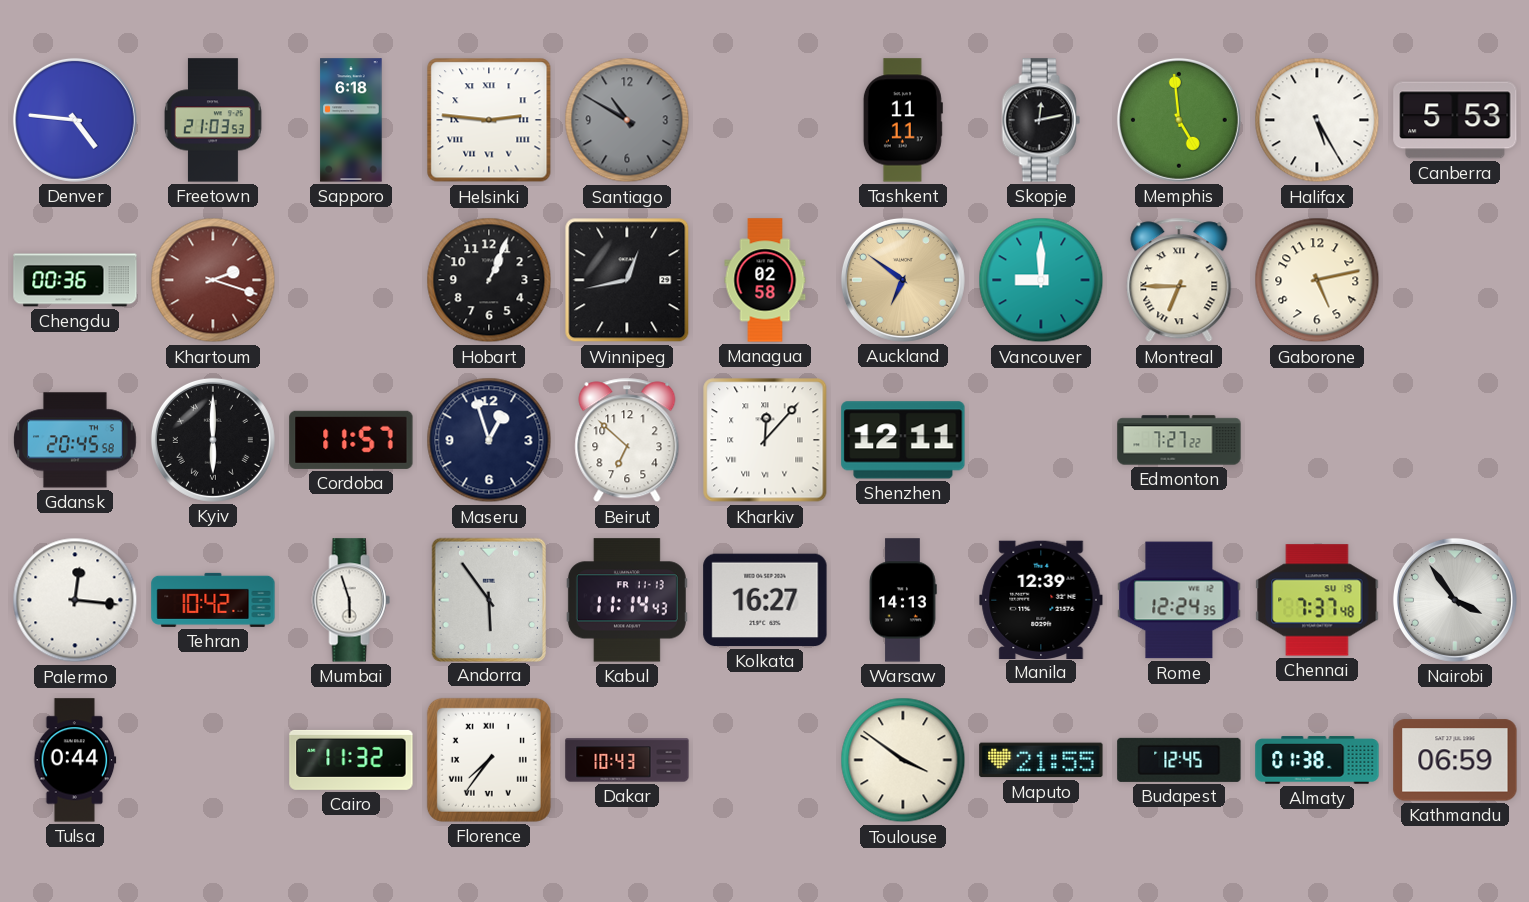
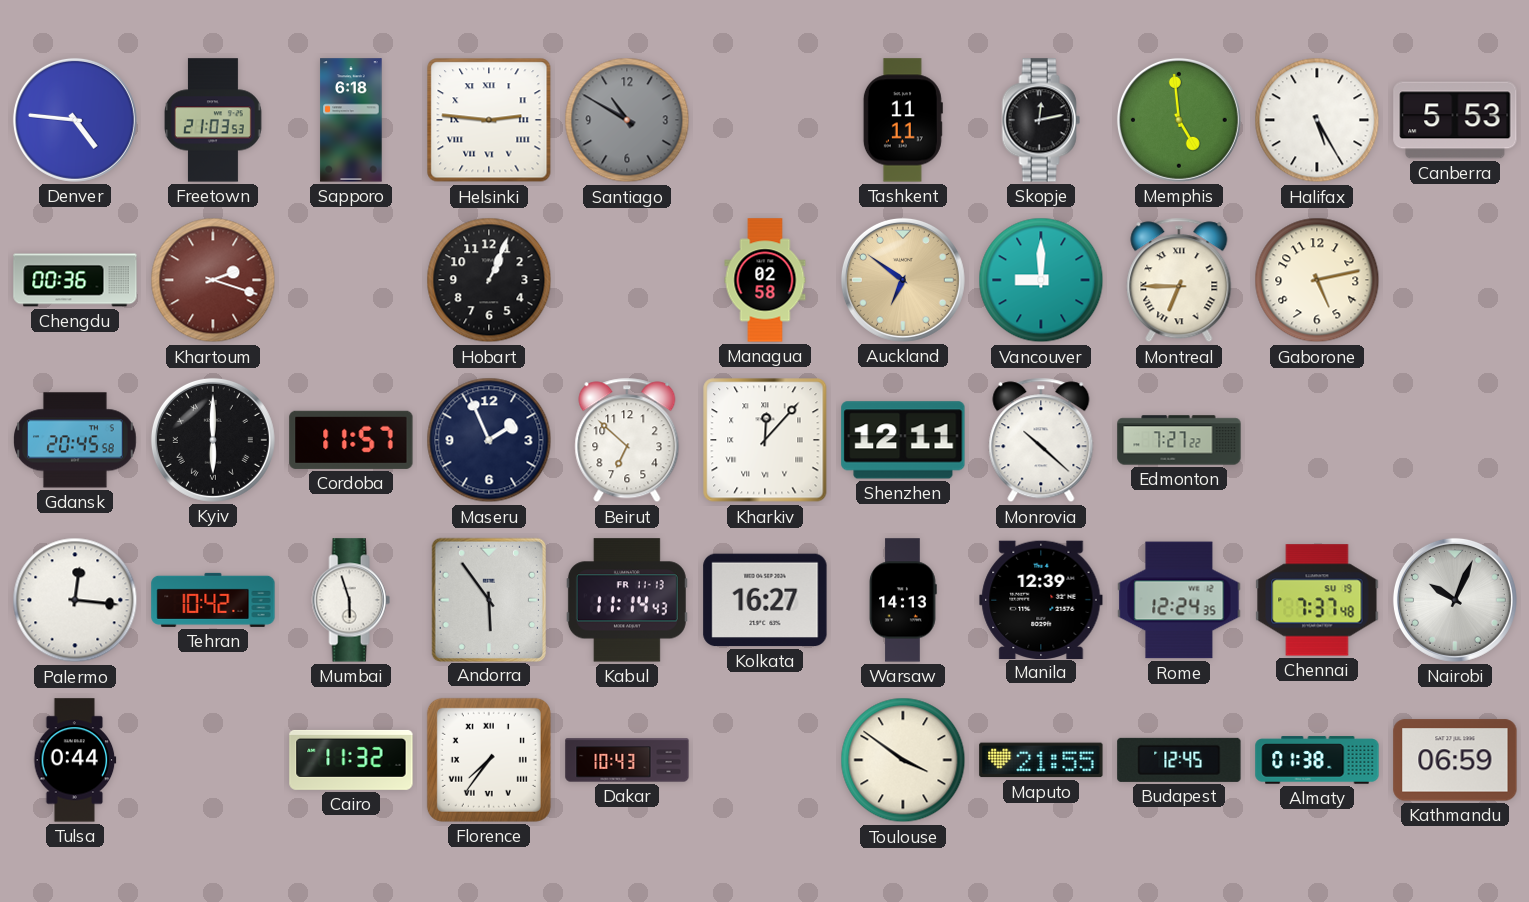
Winnipeg: 12:43 -> none
Maseru: 12:57 -> 1:56
Monrovia: none -> 10:22
Nairobi: 3:54 -> 10:04
